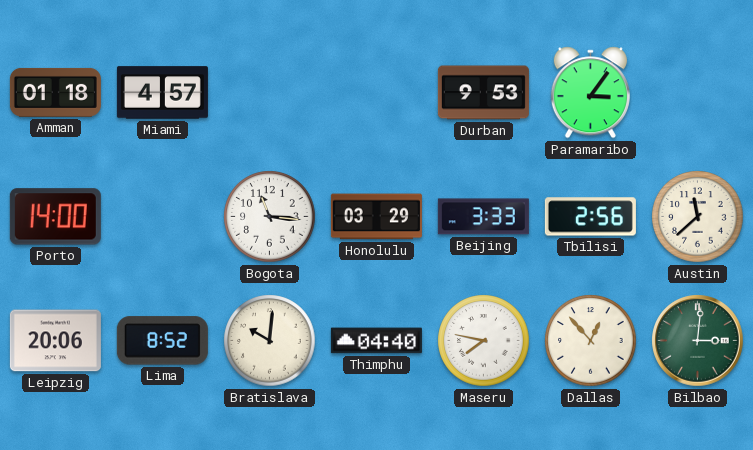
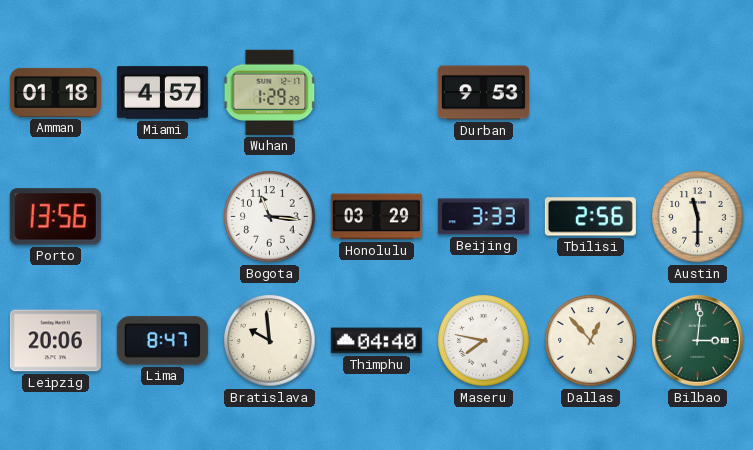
Wuhan: none -> 1:29
Paramaribo: 3:06 -> none
Porto: 14:00 -> 13:56
Austin: 11:38 -> 11:30
Lima: 8:52 -> 8:47
Bratislava: 10:01 -> 9:59
